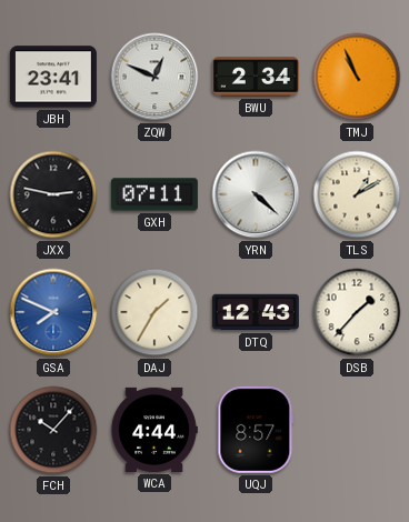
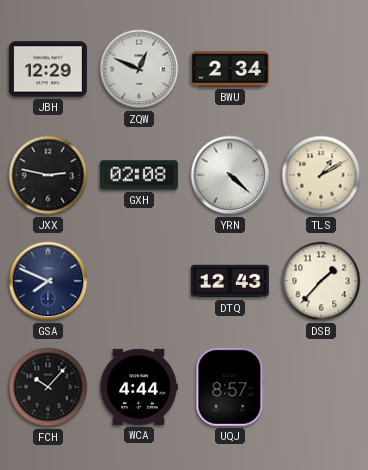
JBH: 23:41 -> 12:29
TMJ: 10:56 -> none
GXH: 07:11 -> 02:08
GSA dial: blue -> navy
DAJ: 1:35 -> none
